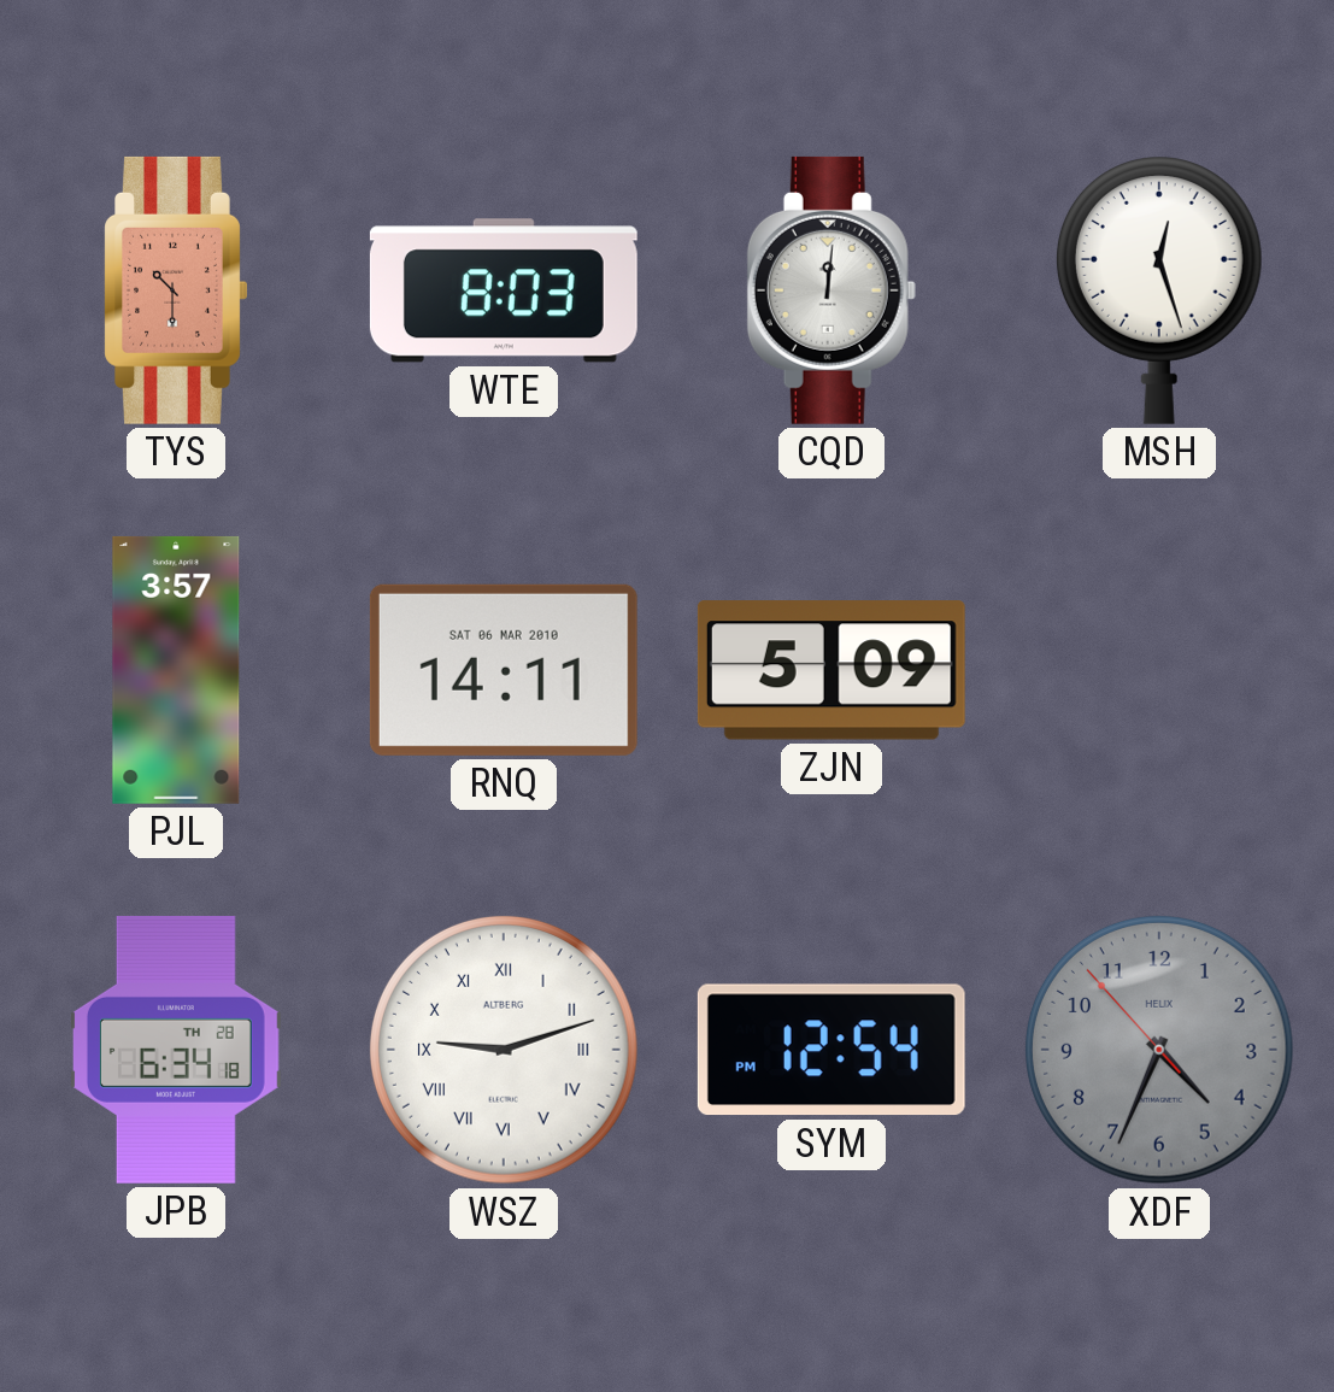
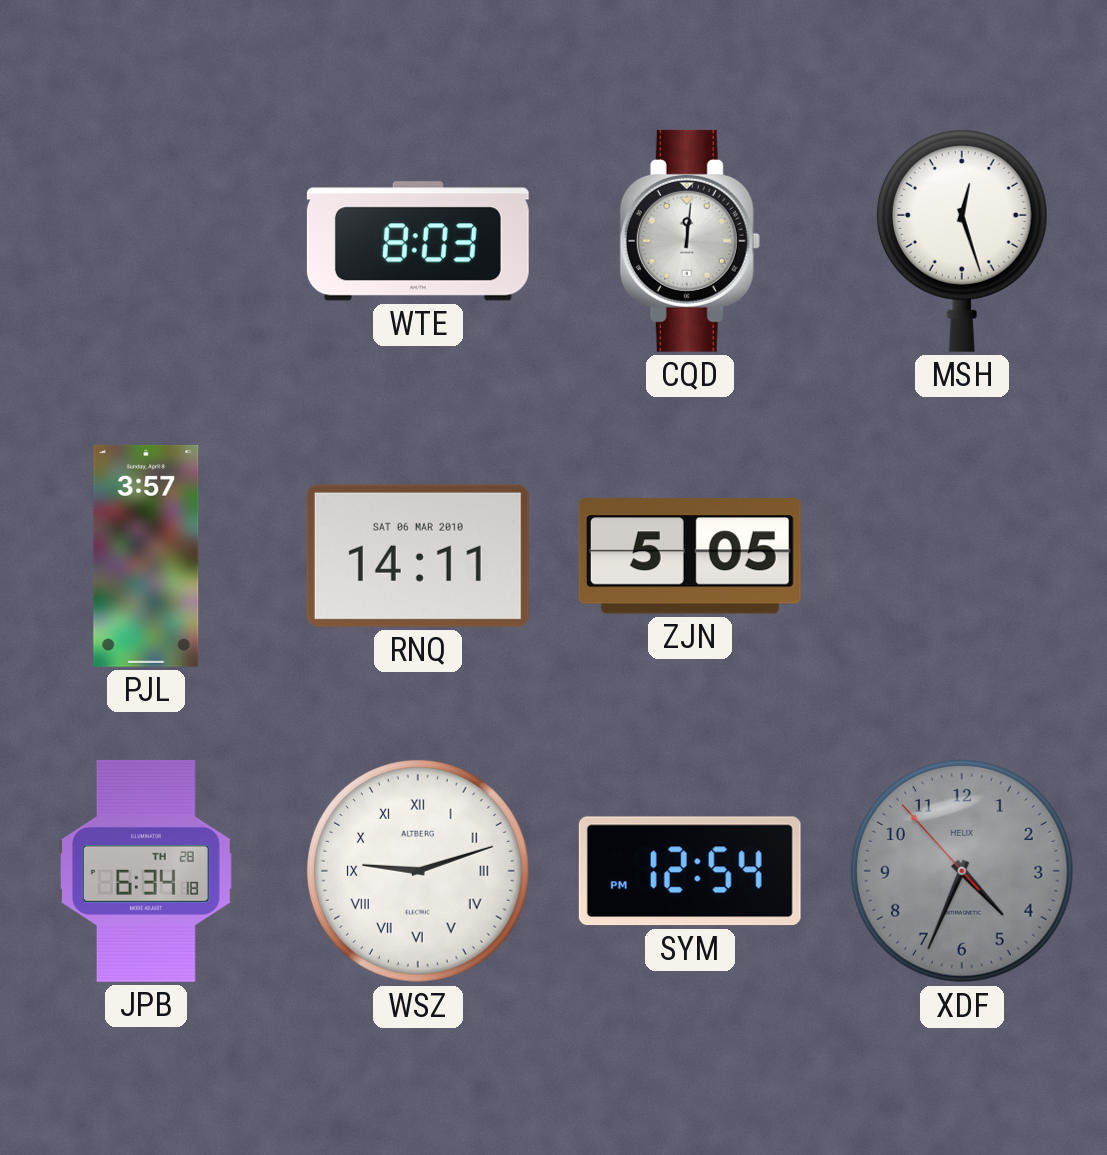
TYS: 10:30 -> none
ZJN: 5:09 -> 5:05
